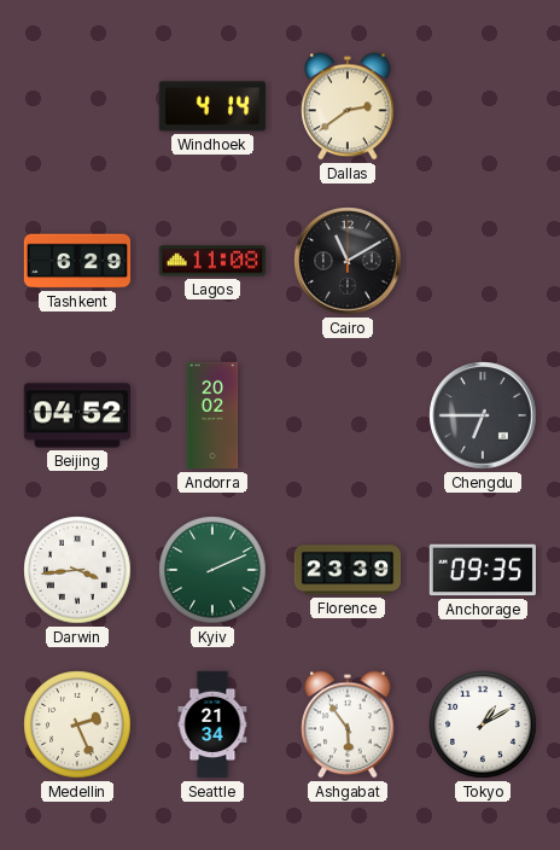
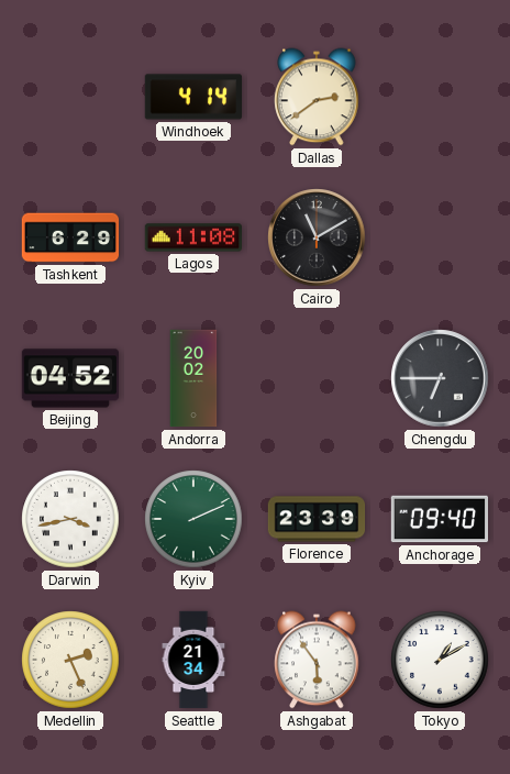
Darwin: 3:44 -> 3:43
Anchorage: 09:35 -> 09:40
